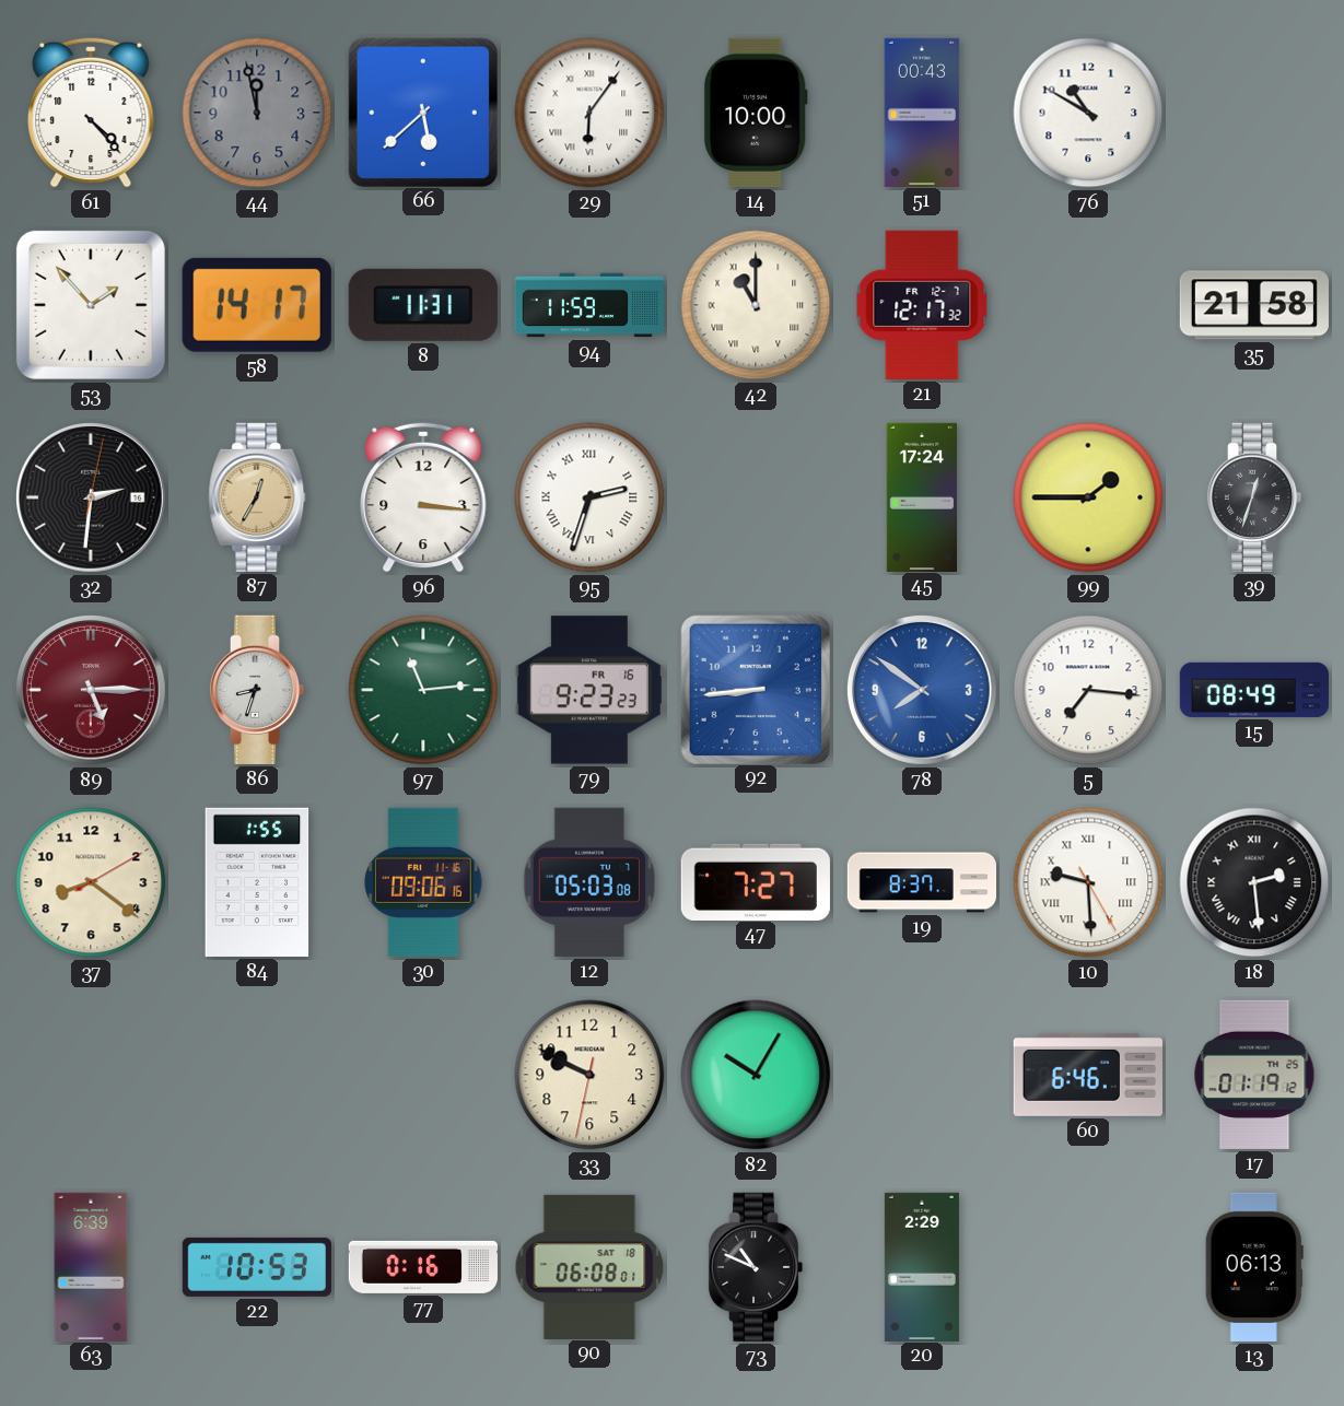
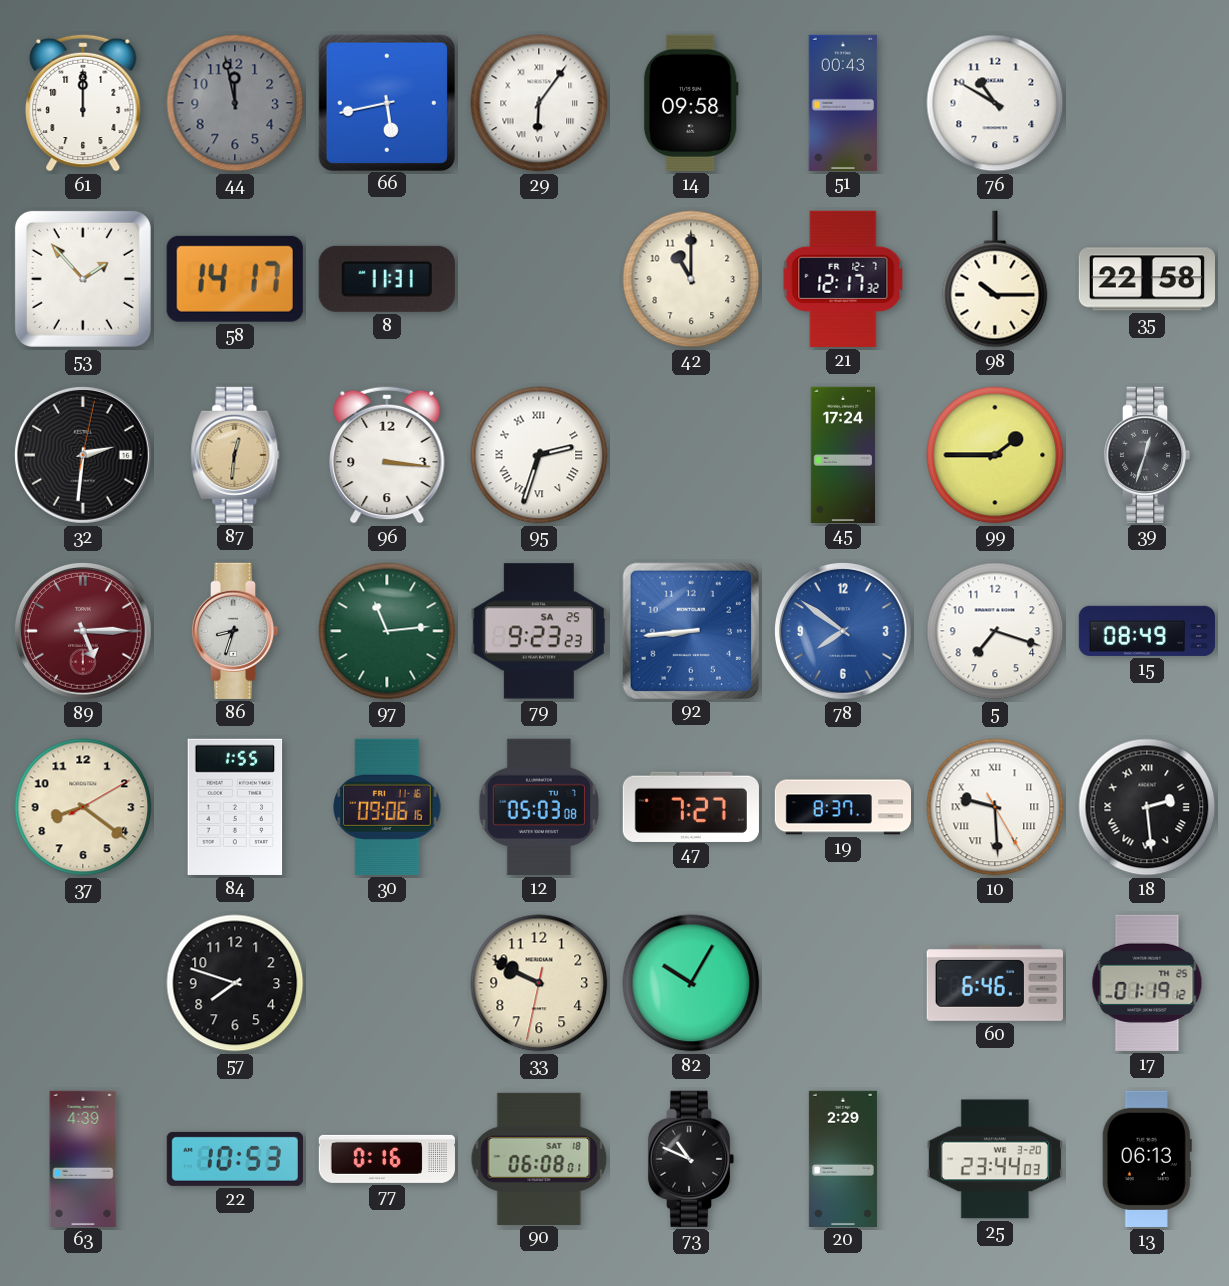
61: 4:23 -> 12:00
66: 5:38 -> 5:43
14: 10:00 -> 09:58
94: 11:59 -> none
42 numerals: Roman -> Arabic
98: none -> 10:15
35: 21:58 -> 22:58
87: 12:35 -> 12:31
79 date: FR 16 -> SA 25
5: 7:16 -> 7:18
57: none -> 7:48
63: 6:39 -> 4:39
25: none -> 23:44
